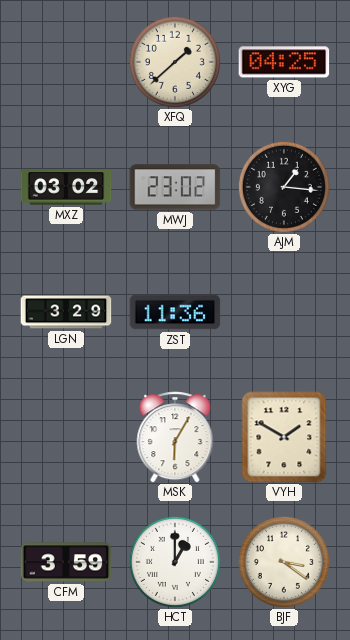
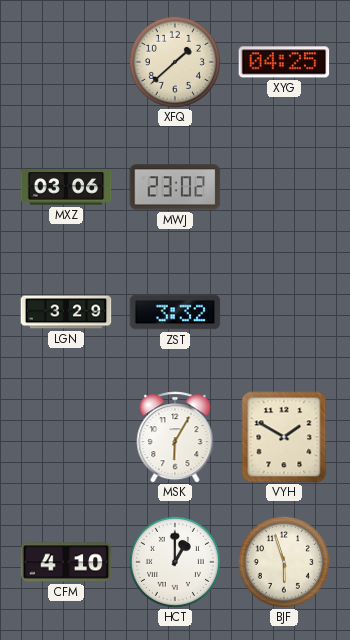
MXZ: 03:02 -> 03:06
AJM: 1:16 -> none
ZST: 11:36 -> 3:32
CFM: 3:59 -> 4:10
BJF: 3:21 -> 5:57
